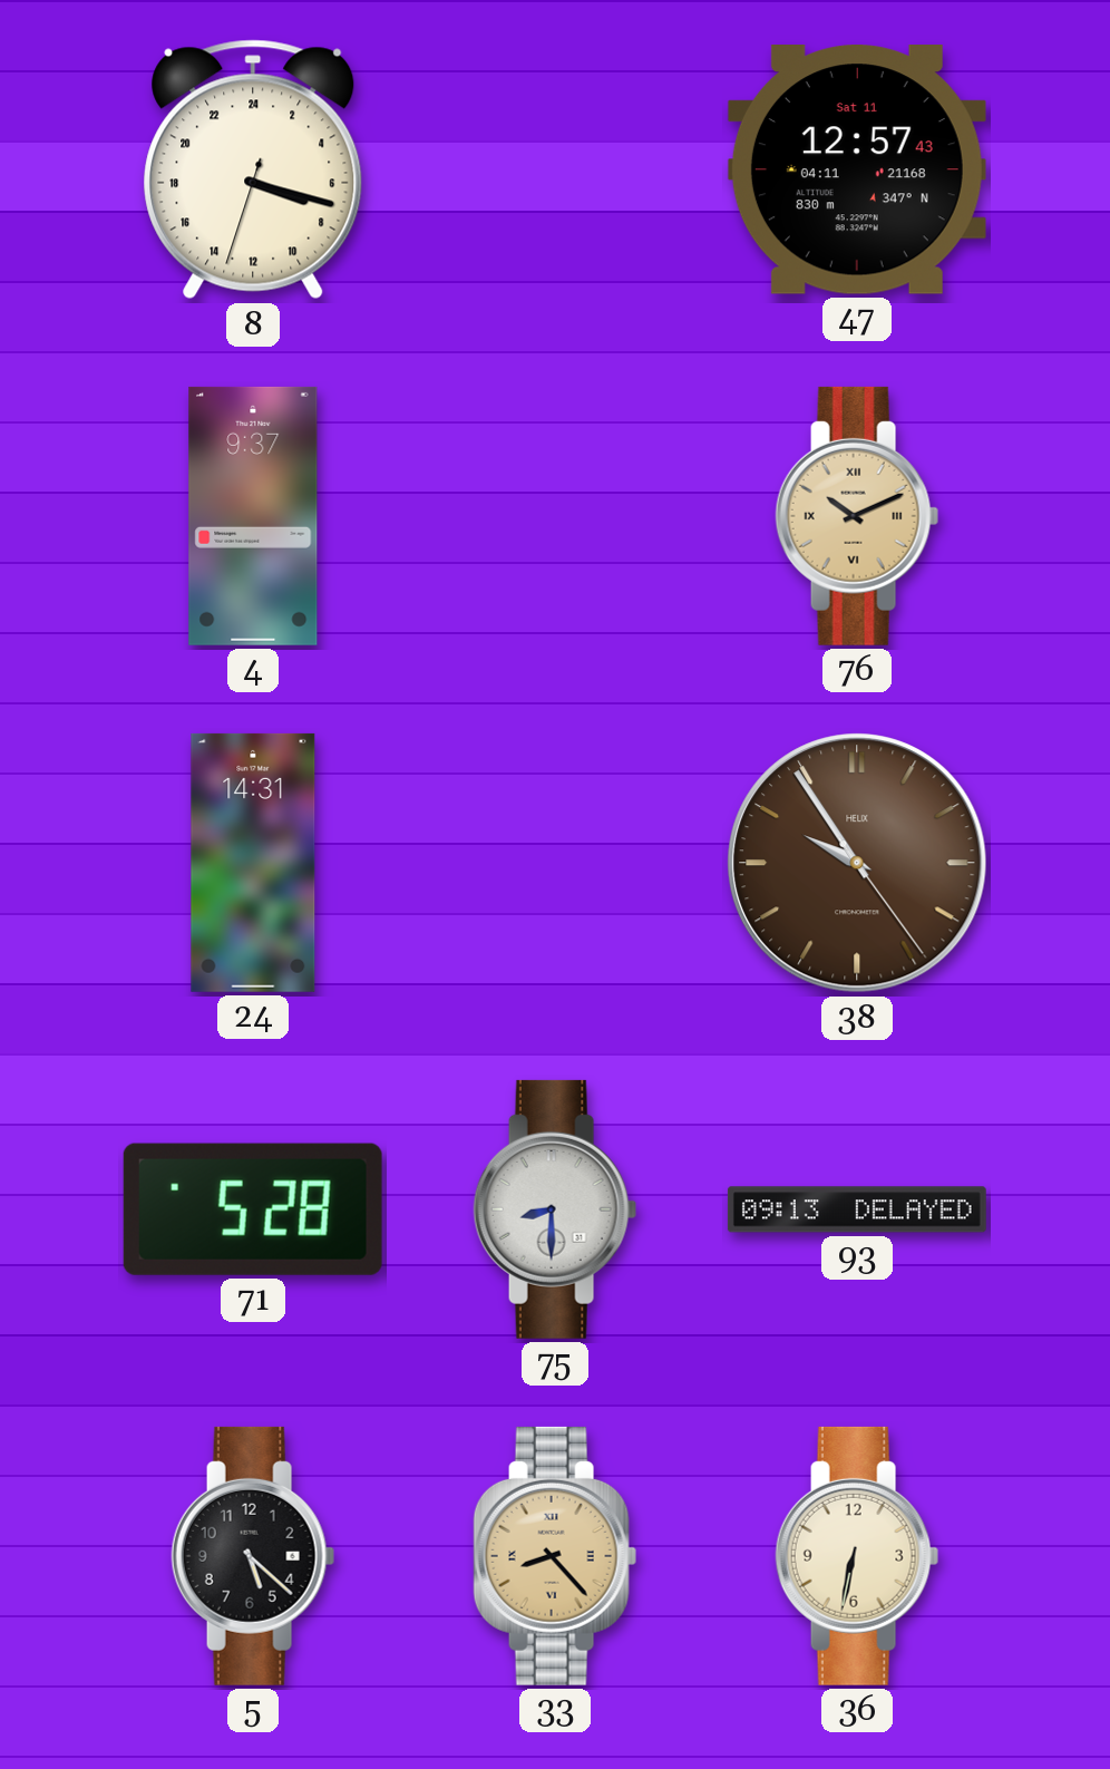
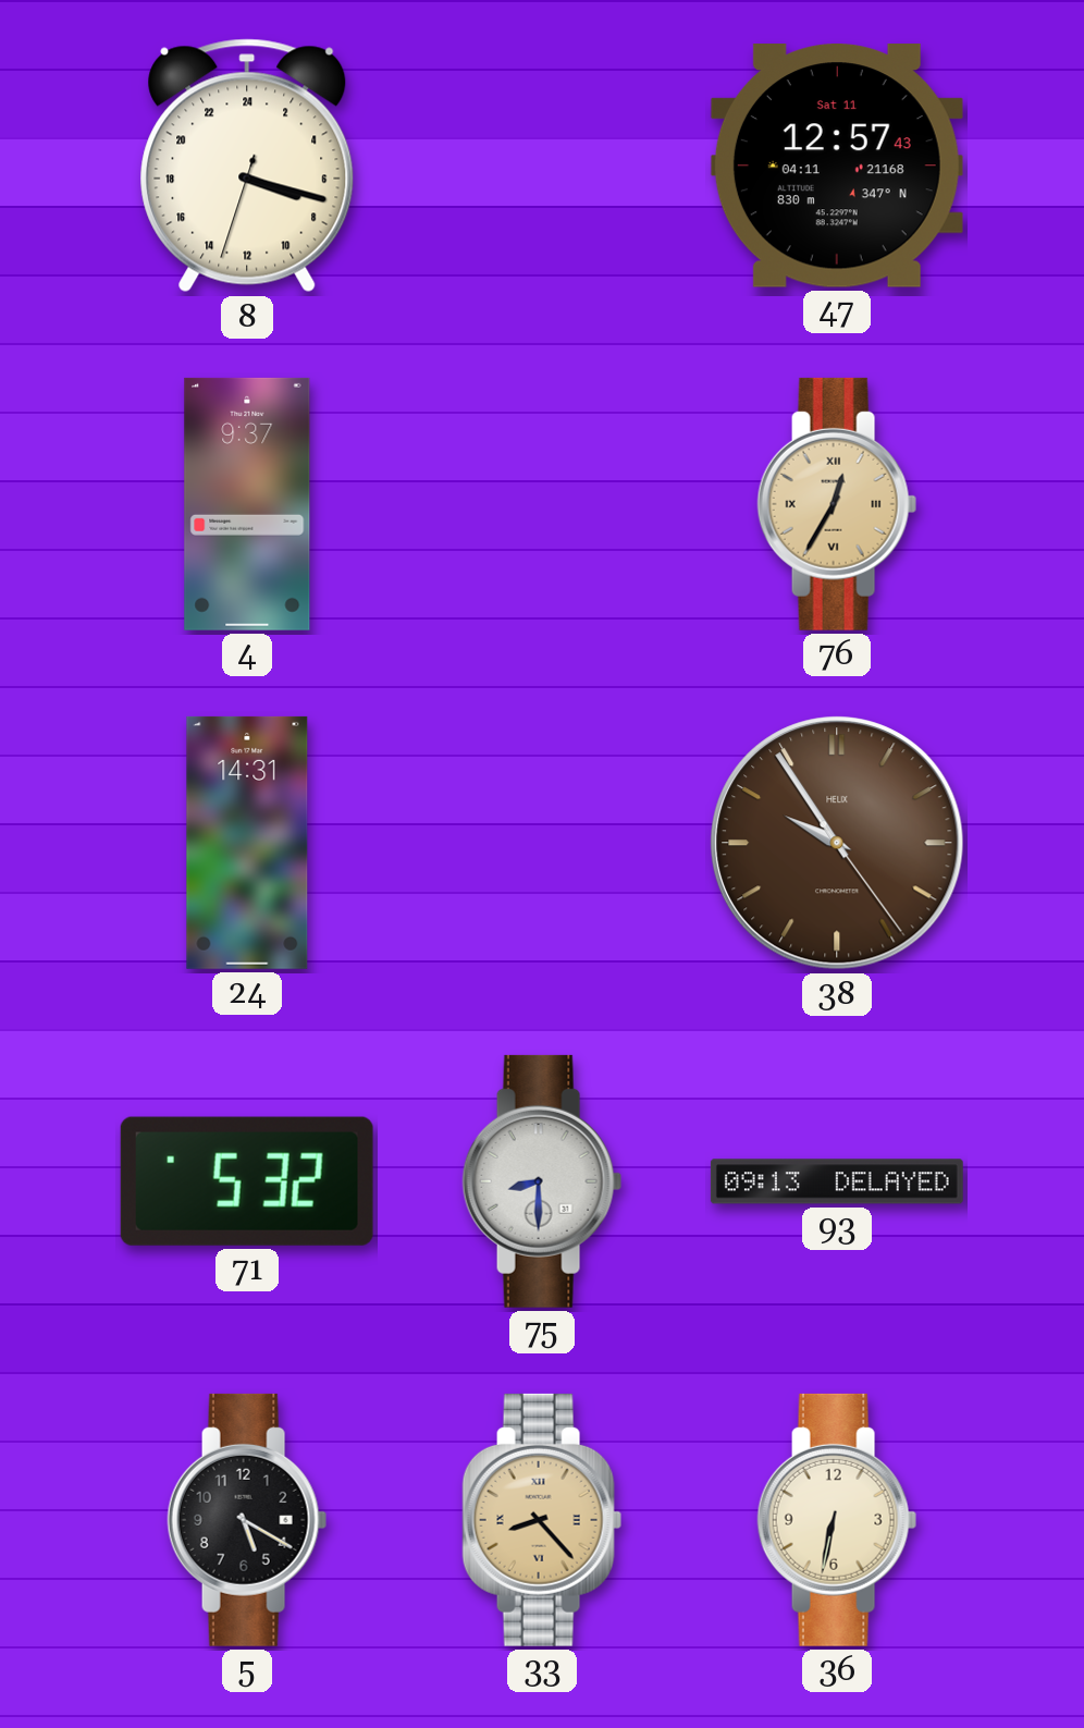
76: 10:11 -> 12:35
71: 5:28 -> 5:32
5: 5:22 -> 5:20
